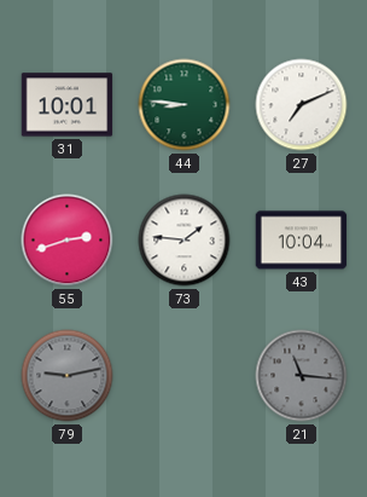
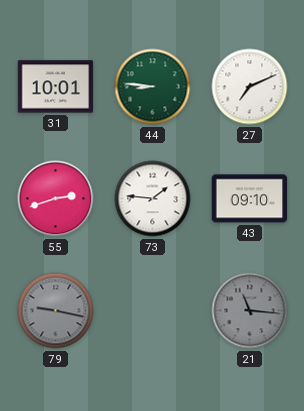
43: 10:04 -> 09:10
79: 9:13 -> 9:17
